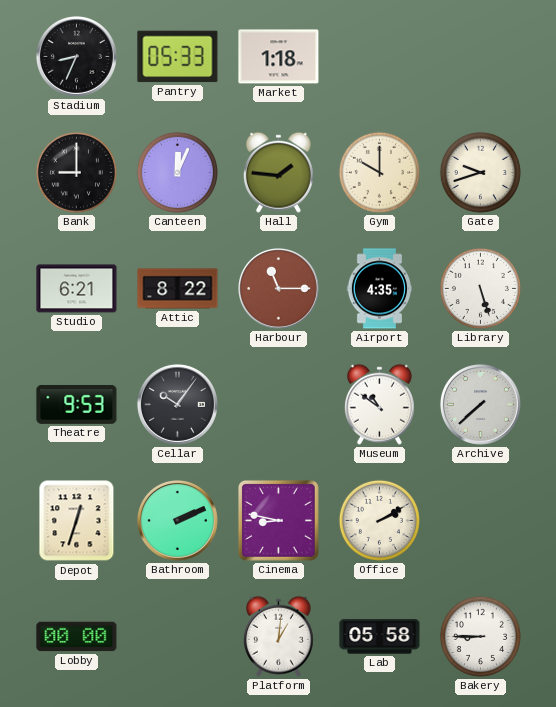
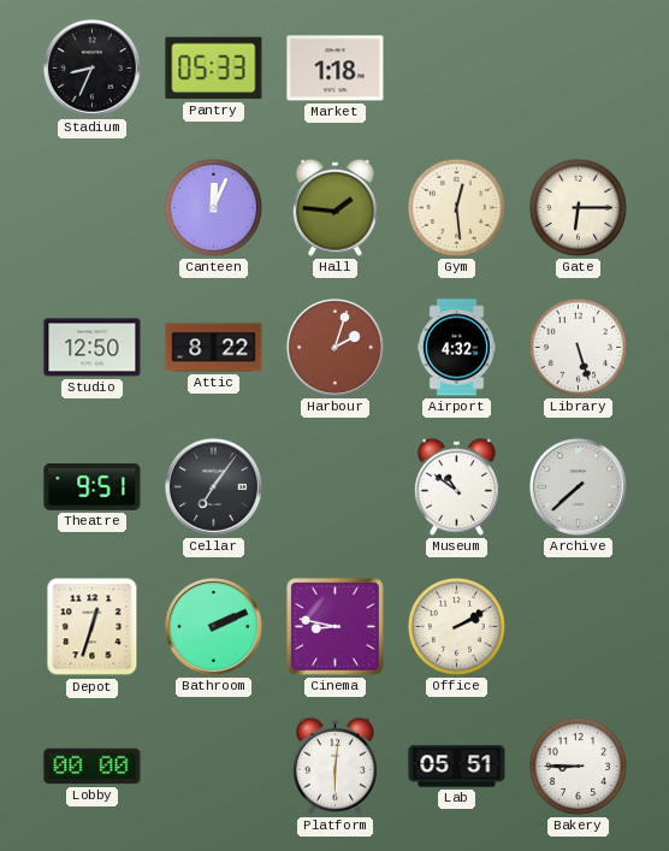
Bank: 9:00 -> none
Gym: 10:00 -> 12:29
Gate: 9:42 -> 6:15
Studio: 6:21 -> 12:50
Harbour: 11:15 -> 2:03
Airport: 4:35 -> 4:32
Theatre: 9:53 -> 9:51
Cellar: 10:06 -> 7:06
Platform: 1:01 -> 6:01
Lab: 05:58 -> 05:51
